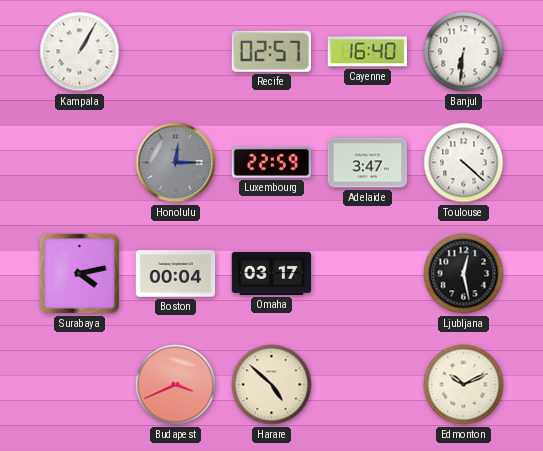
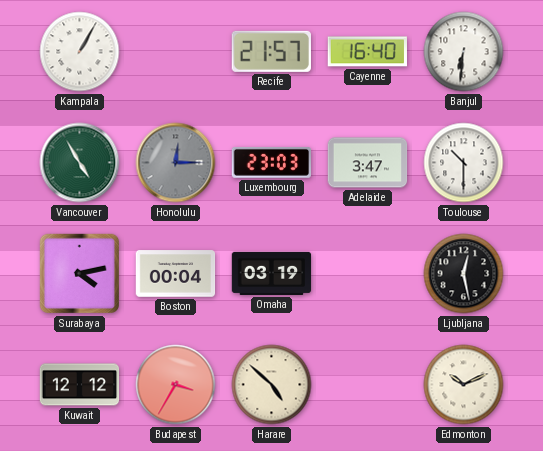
Recife: 02:57 -> 21:57
Vancouver: none -> 4:55
Luxembourg: 22:59 -> 23:03
Toulouse: 4:22 -> 10:30
Omaha: 03:17 -> 03:19
Kuwait: none -> 12:12
Budapest: 3:41 -> 3:35
